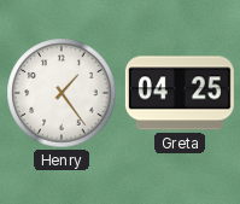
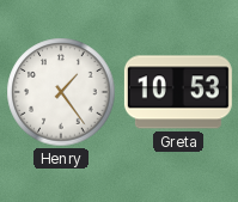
Greta: 04:25 -> 10:53
